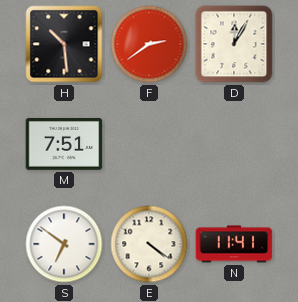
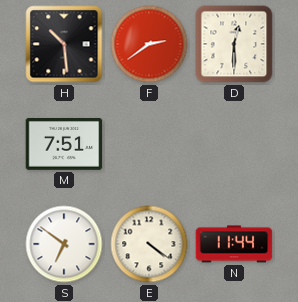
D: 12:05 -> 12:30
N: 11:41 -> 11:44
